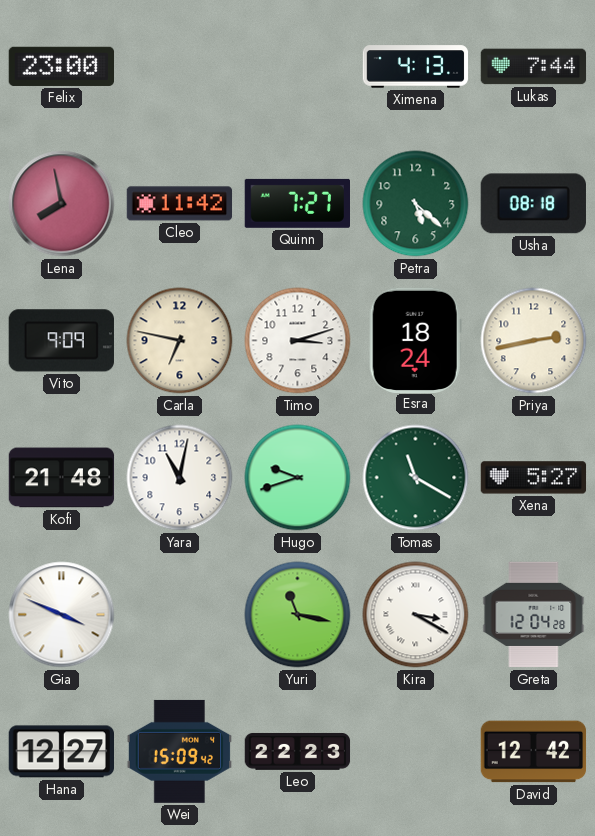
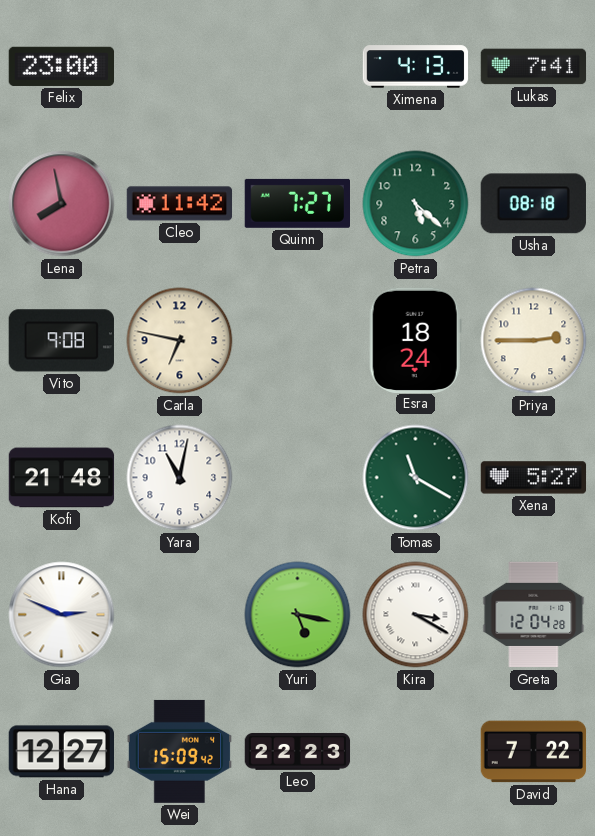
Lukas: 7:44 -> 7:41
Vito: 9:09 -> 9:08
Timo: 3:12 -> none
Priya: 2:43 -> 2:45
Hugo: 9:42 -> none
Gia: 3:49 -> 2:49
Yuri: 11:17 -> 5:17
David: 12:42 -> 7:22
